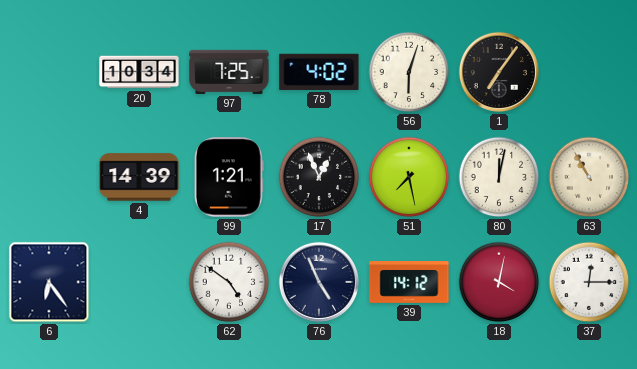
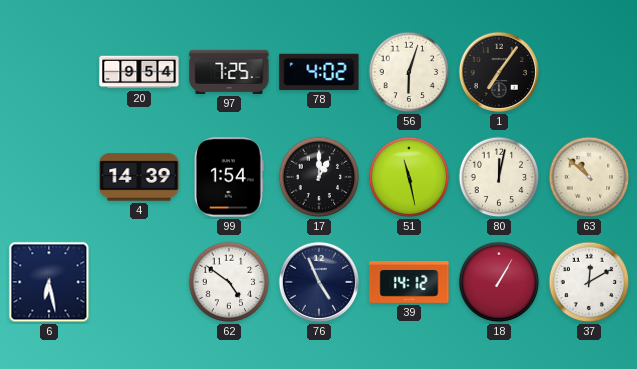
20: 10:34 -> 9:54
99: 1:21 -> 1:54
17: 12:56 -> 1:00
51: 7:28 -> 11:28
63: 10:55 -> 10:52
6: 6:24 -> 6:28
18: 4:02 -> 1:05
37: 12:15 -> 12:10
